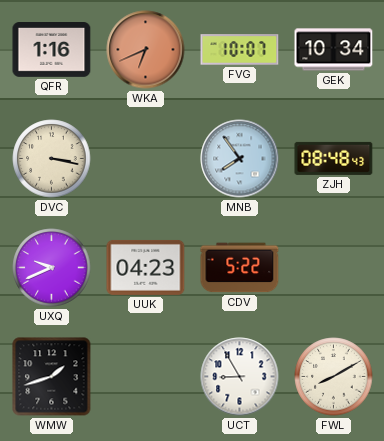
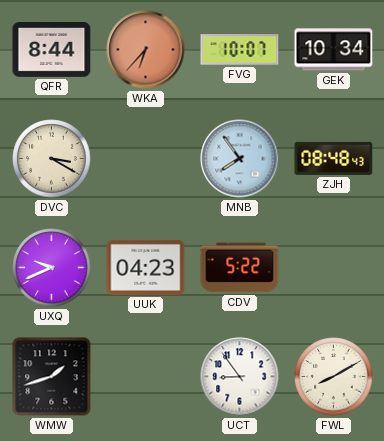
QFR: 1:16 -> 8:44
WKA: 6:41 -> 6:37
DVC: 3:17 -> 3:20
UCT: 8:55 -> 8:54
